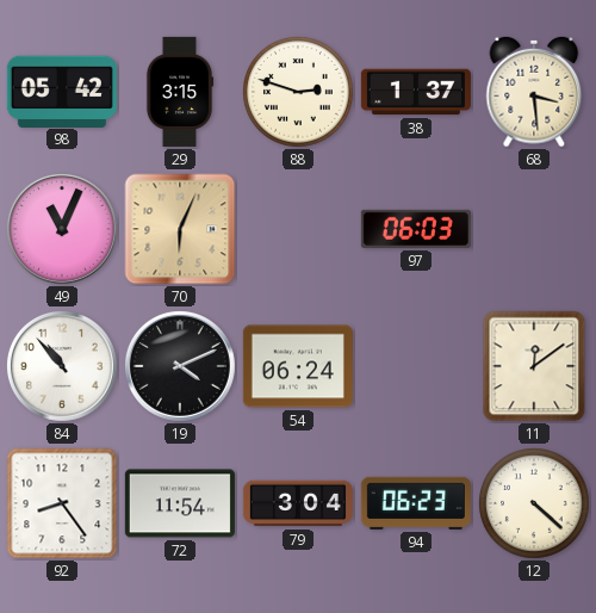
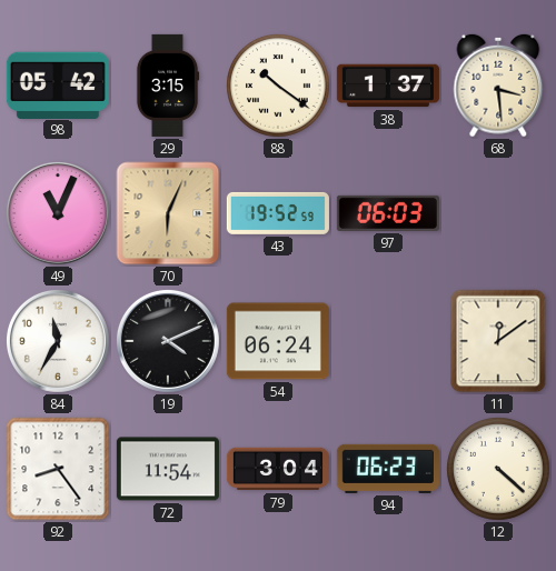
88: 2:48 -> 10:21
43: none -> 19:52
84: 10:53 -> 11:35
